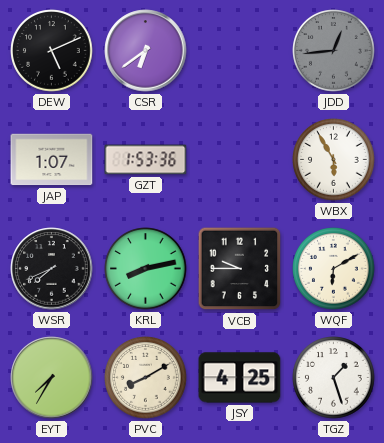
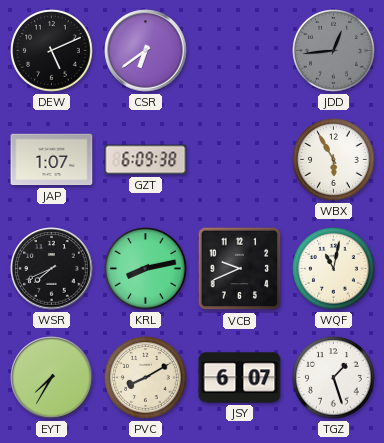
GZT: 1:53 -> 6:09
VCB: 9:45 -> 9:41
WQF: 6:10 -> 11:02
JSY: 4:25 -> 6:07
